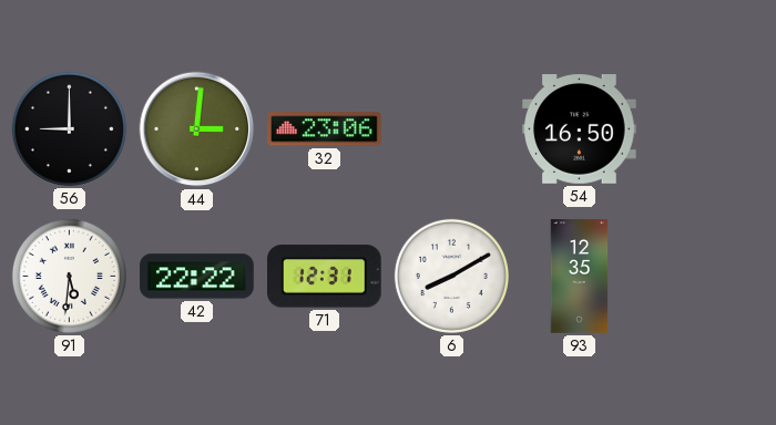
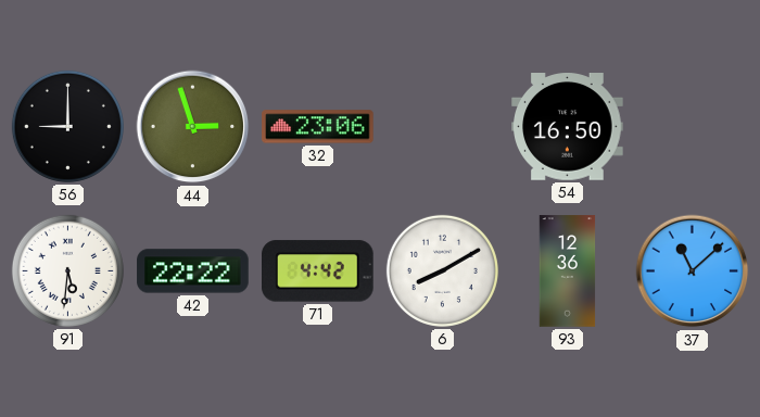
44: 3:01 -> 2:57
71: 12:31 -> 4:42
93: 12:35 -> 12:36
37: none -> 11:08
